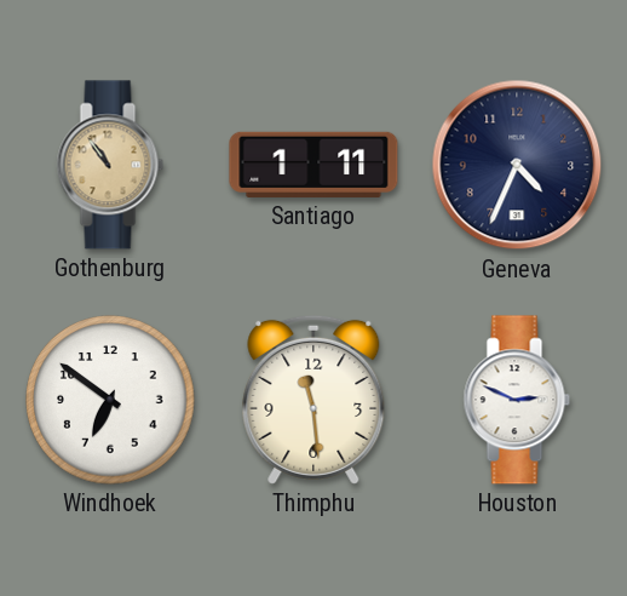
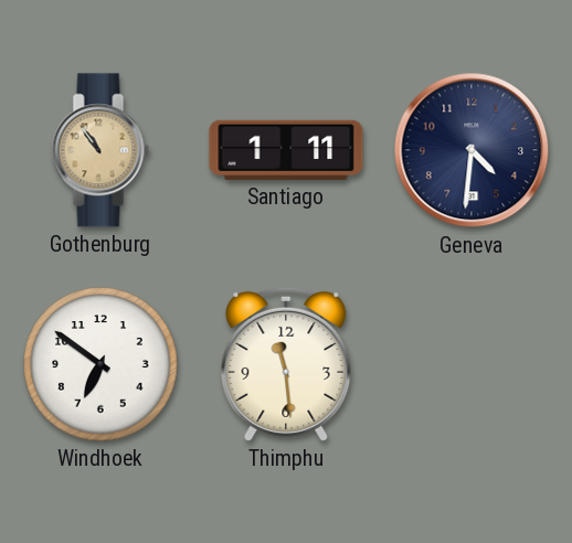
Geneva: 4:34 -> 4:31
Houston: 2:49 -> none
